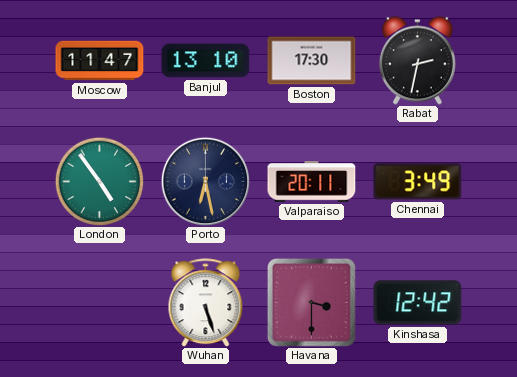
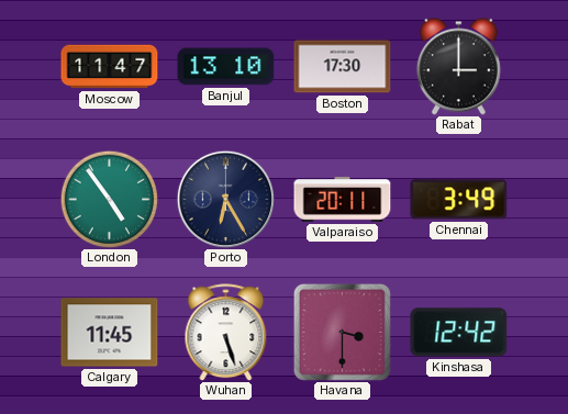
Rabat: 2:32 -> 3:00
Porto: 6:28 -> 6:25
Calgary: none -> 11:45
